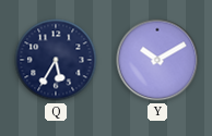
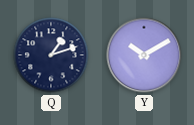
Q: 5:35 -> 1:12
